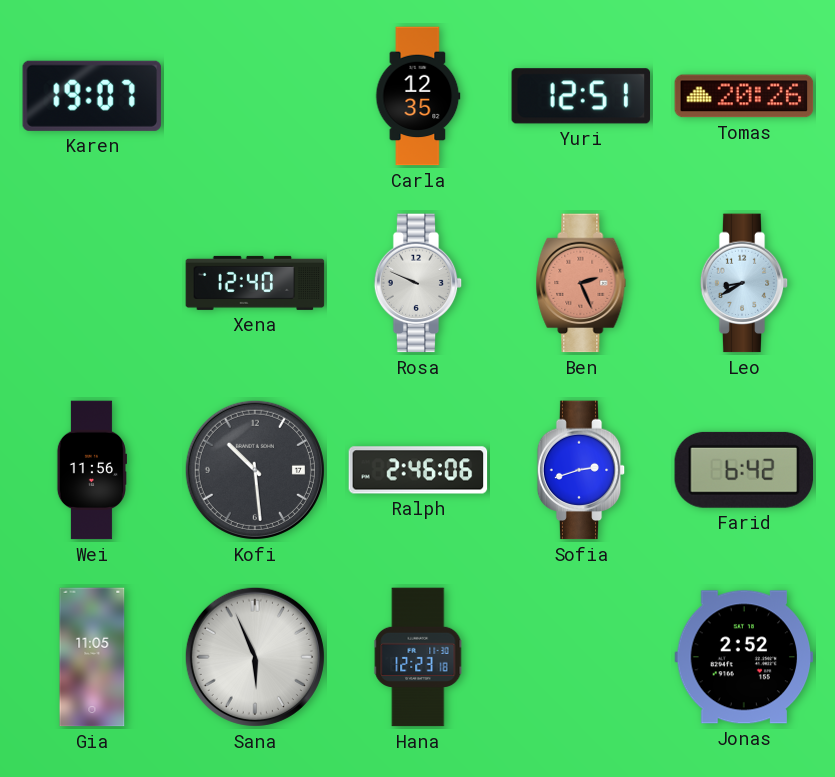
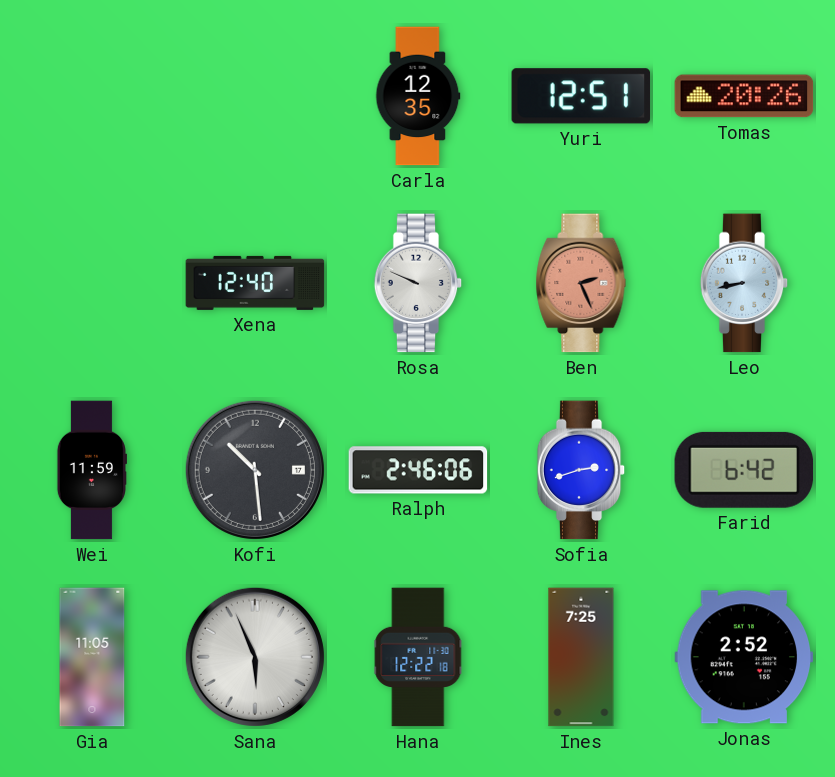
Karen: 19:07 -> none
Leo: 8:40 -> 8:43
Wei: 11:56 -> 11:59
Hana: 12:23 -> 12:22
Ines: none -> 7:25
